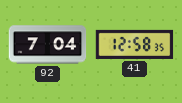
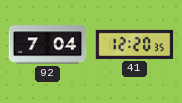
41: 12:58 -> 12:20
